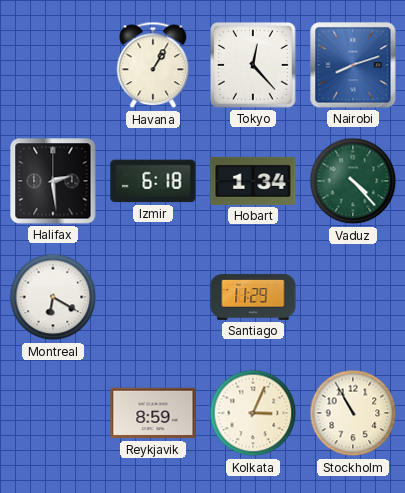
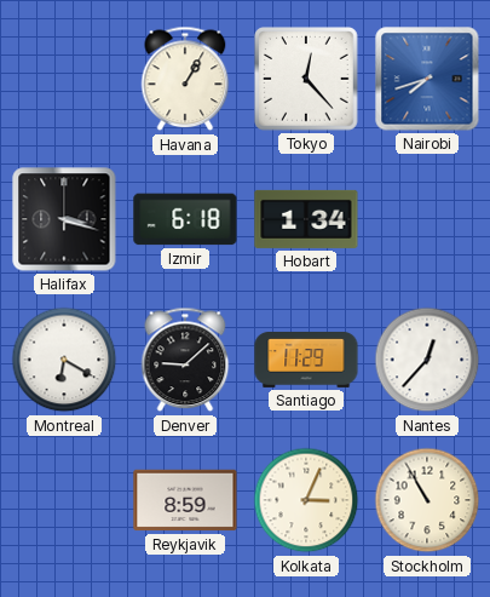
Nairobi: 8:12 -> 7:42
Halifax: 2:29 -> 3:18
Vaduz: 4:23 -> none
Denver: none -> 9:08
Nantes: none -> 12:37
